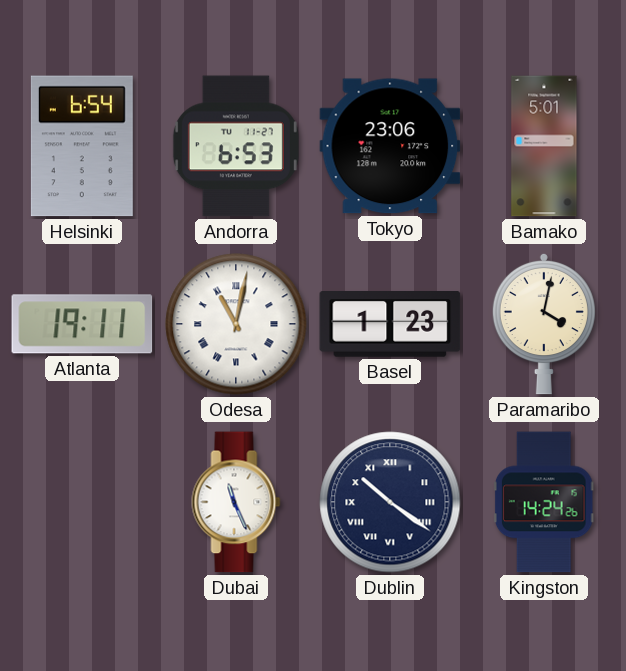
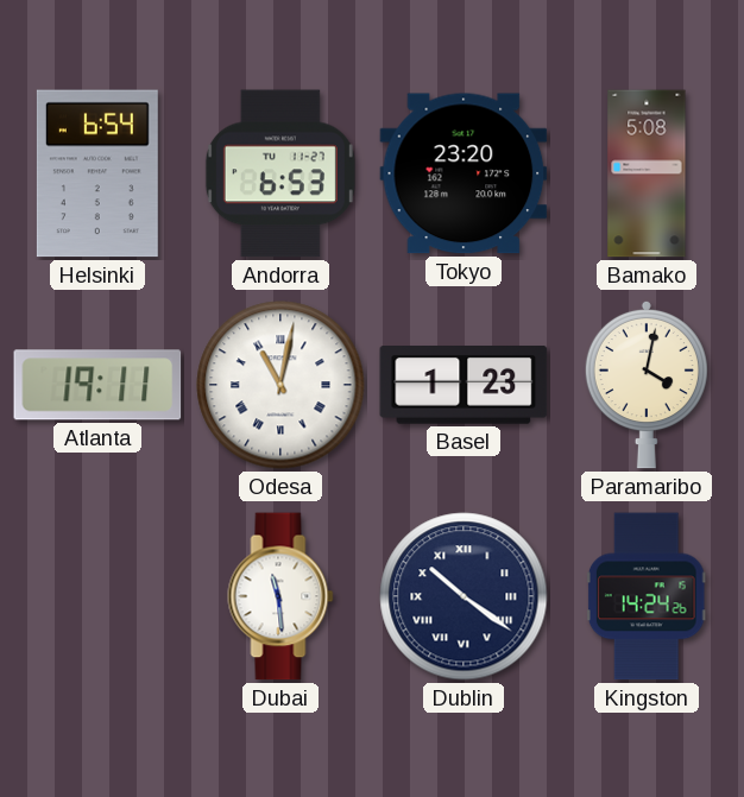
Tokyo: 23:06 -> 23:20
Bamako: 5:01 -> 5:08
Dubai: 11:26 -> 11:29
